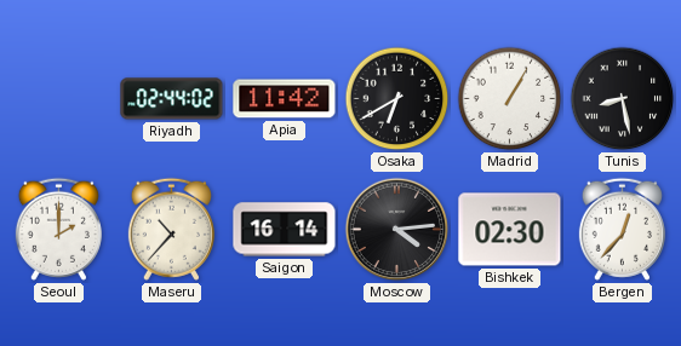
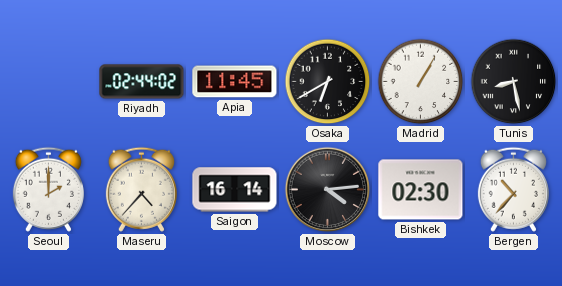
Apia: 11:42 -> 11:45
Maseru: 10:37 -> 4:37
Bergen: 12:37 -> 10:37
